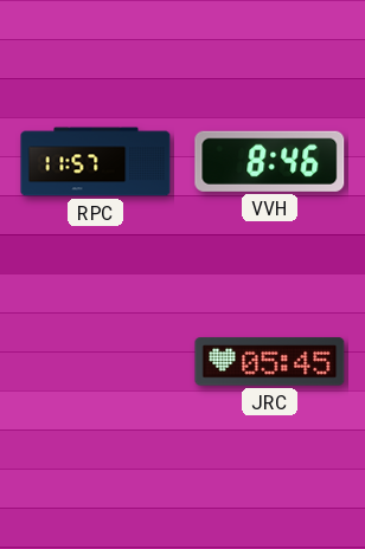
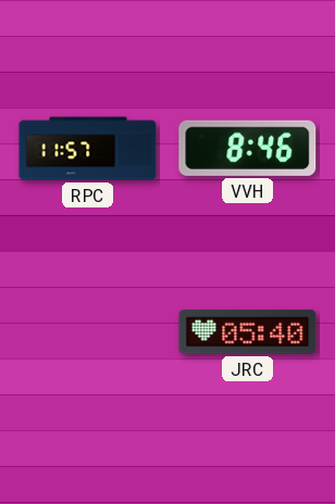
JRC: 05:45 -> 05:40
